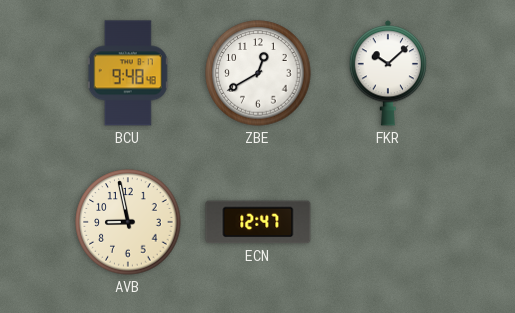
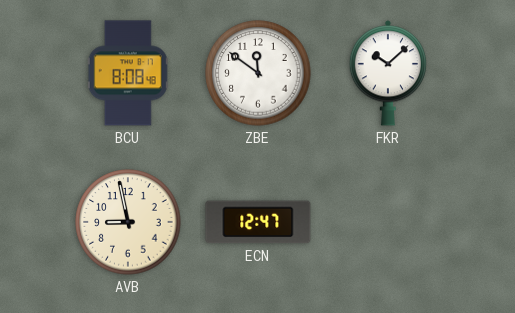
BCU: 9:48 -> 8:08
ZBE: 12:40 -> 11:51
